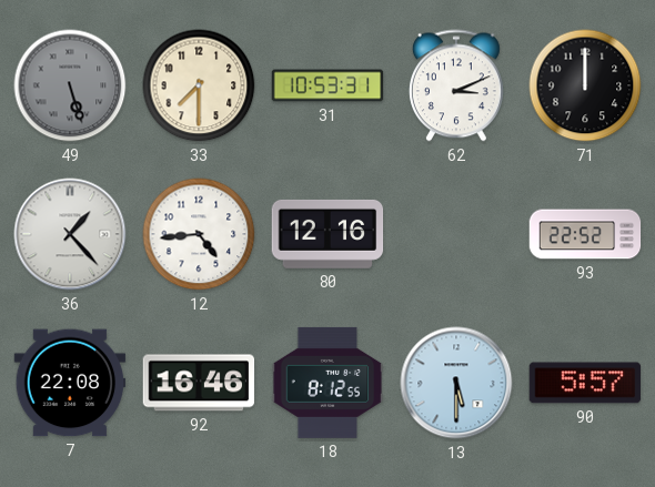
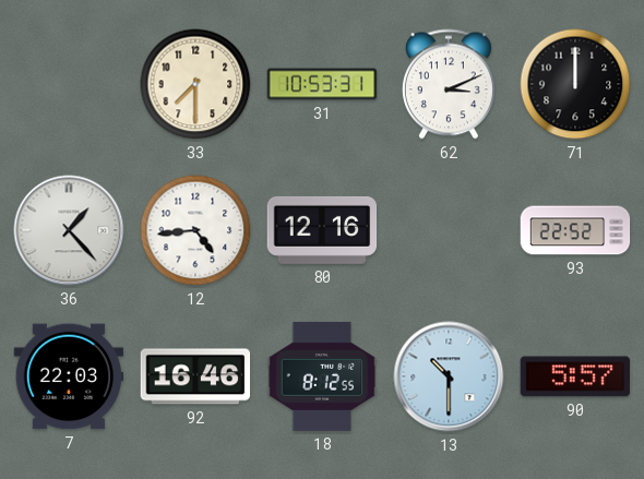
49: 5:27 -> none
7: 22:08 -> 22:03
13: 5:30 -> 10:30
